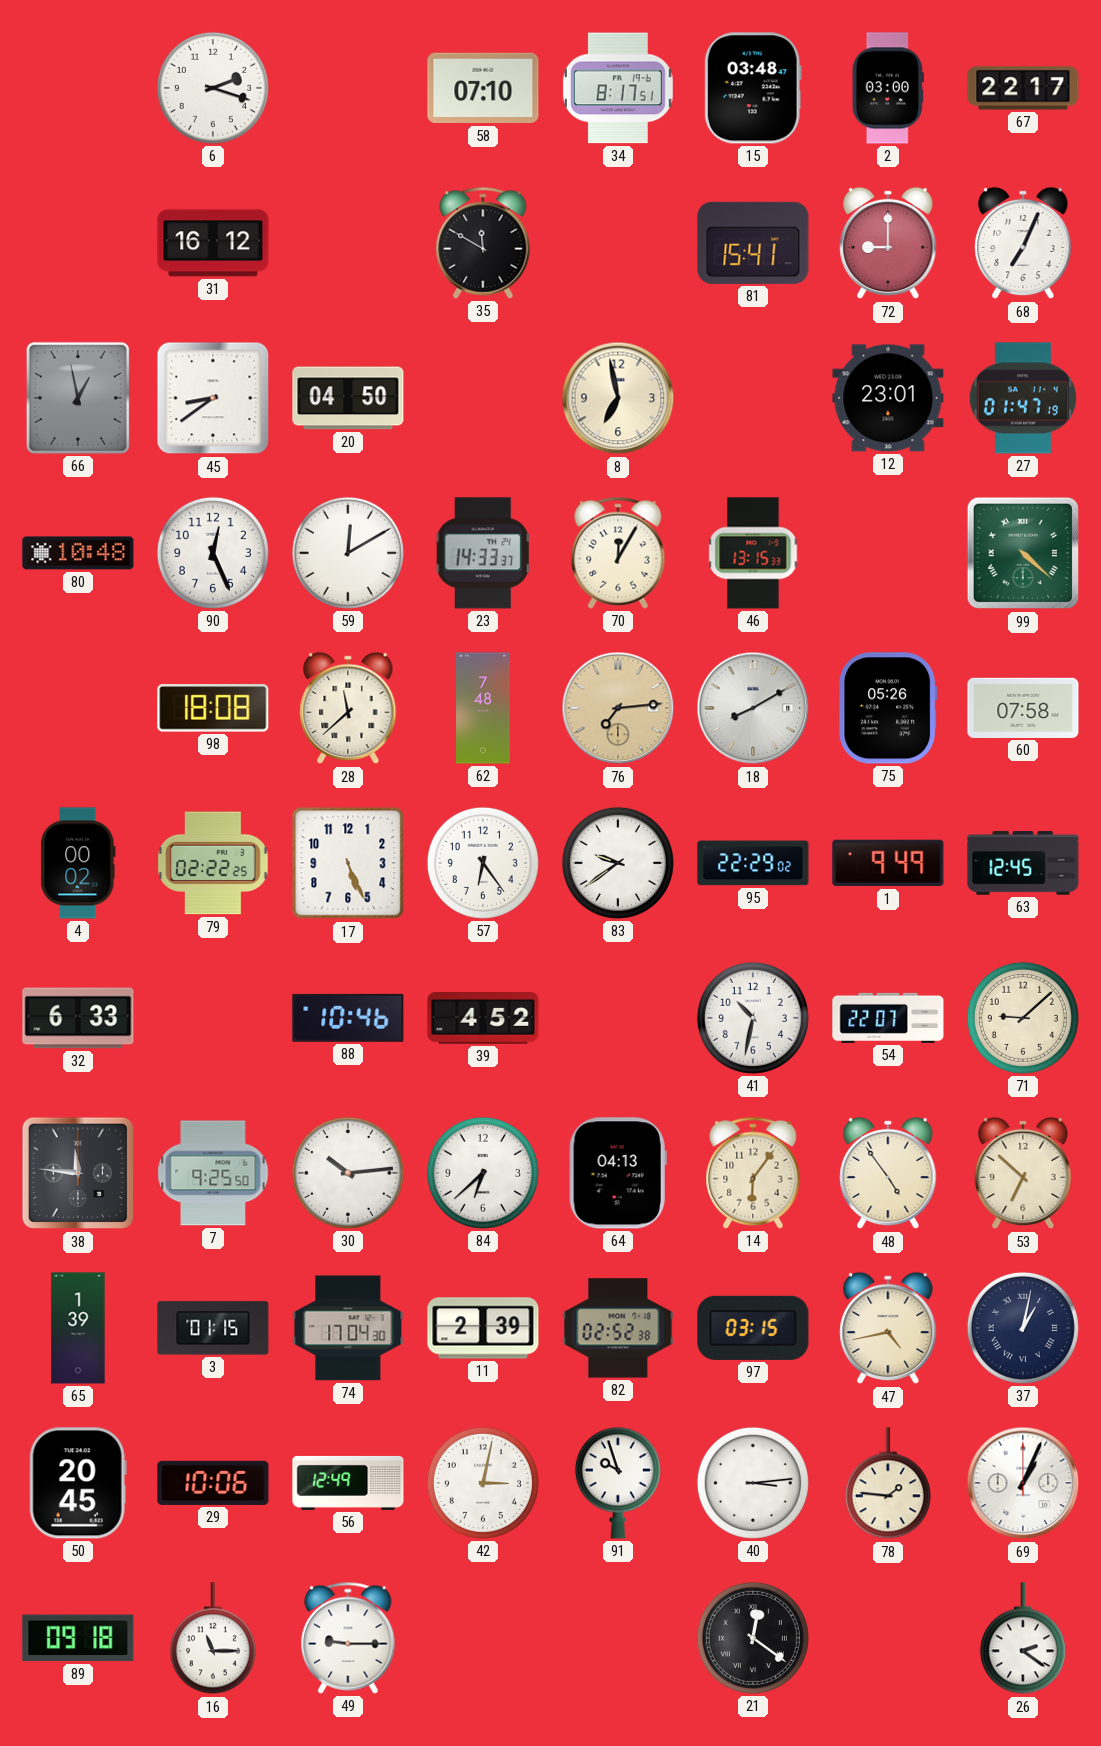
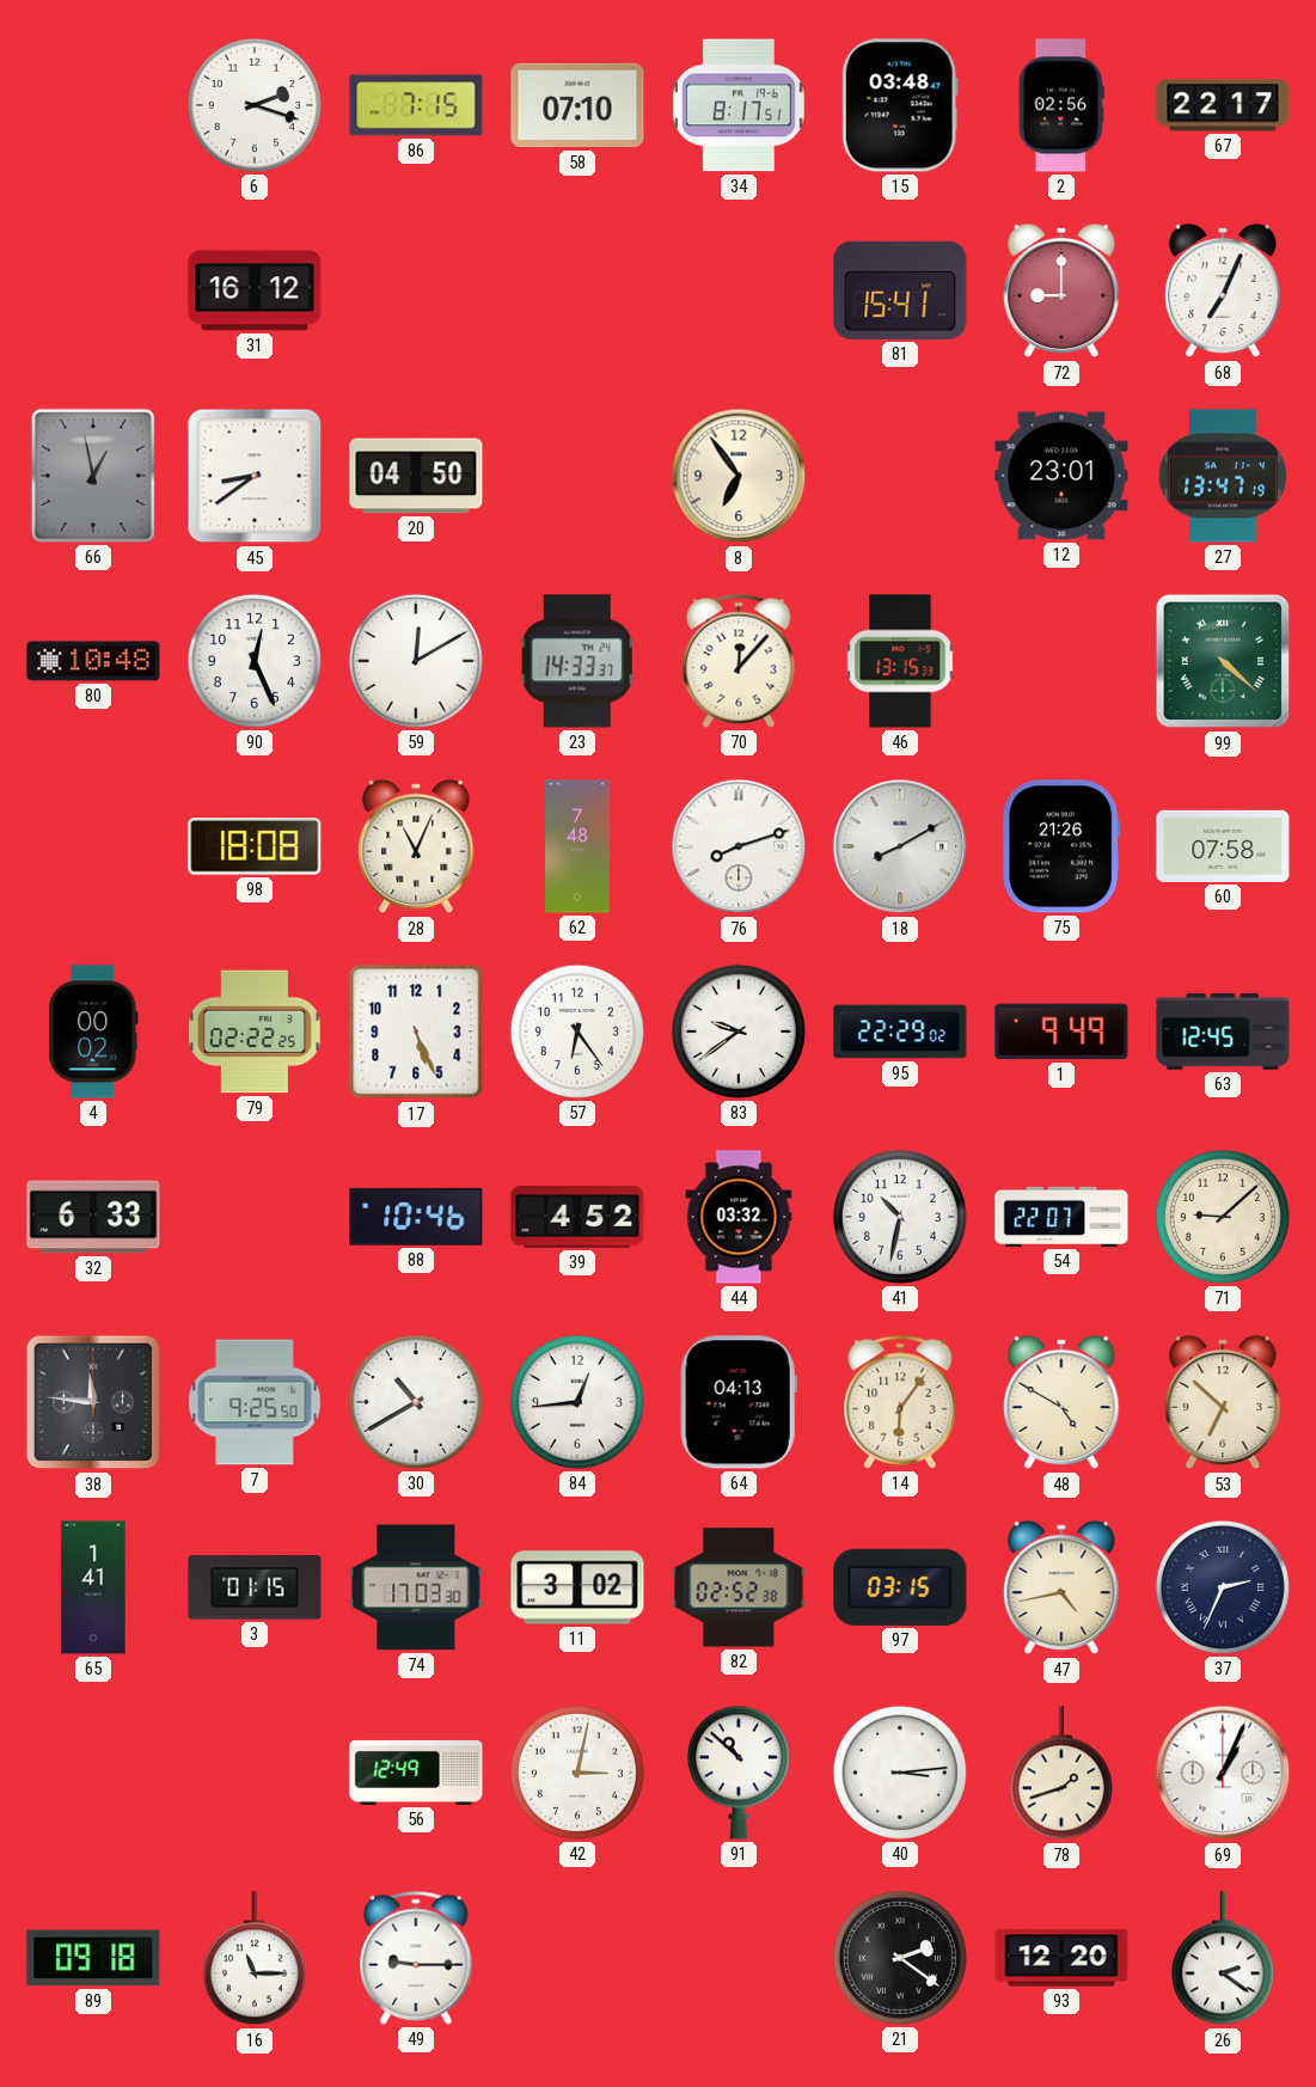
86: none -> 7:15
2: 03:00 -> 02:56
35: 11:50 -> none
8: 6:58 -> 6:54
27: 01:47 -> 13:47
70: 12:05 -> 12:07
28: 11:38 -> 11:04
76: 7:14 -> 8:12
76 dial: champagne -> white
75: 05:26 -> 21:26
44: none -> 03:32
30: 10:14 -> 10:40
84: 6:38 -> 12:44
48: 4:54 -> 4:50
65: 1:39 -> 1:41
74: 17:04 -> 17:03
11: 2:39 -> 3:02
37: 1:02 -> 2:34
50: 20:45 -> none
29: 10:06 -> none
91: 9:57 -> 10:52
78: 1:46 -> 1:42
21: 12:21 -> 2:21
93: none -> 12:20
